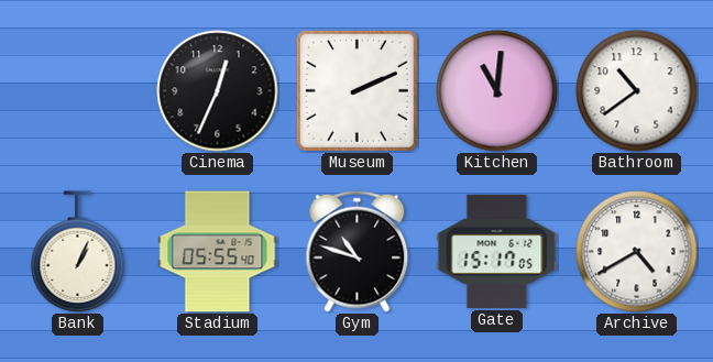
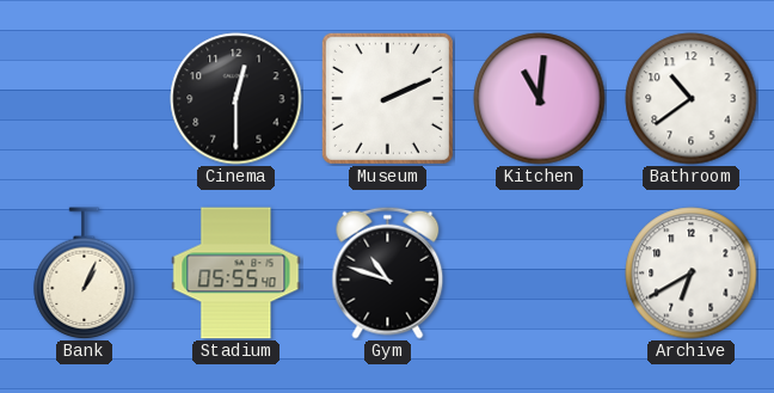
Cinema: 12:34 -> 12:30
Gate: 15:17 -> none
Archive: 4:40 -> 6:40
